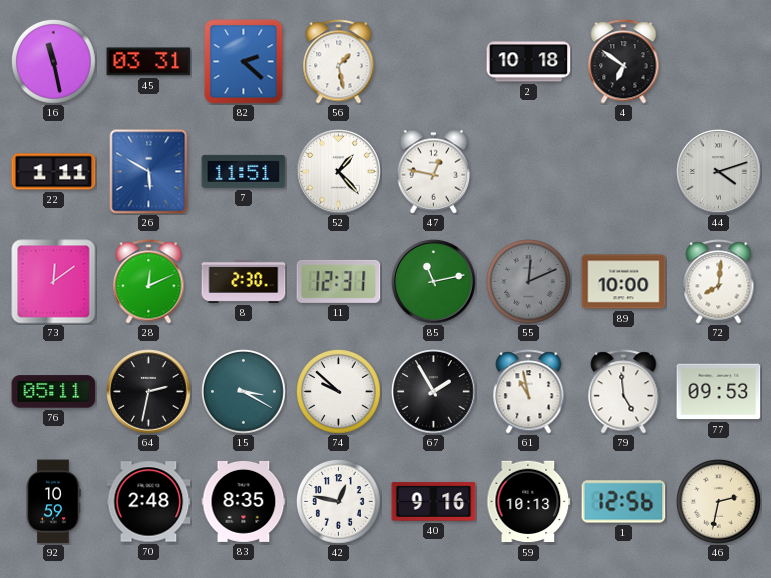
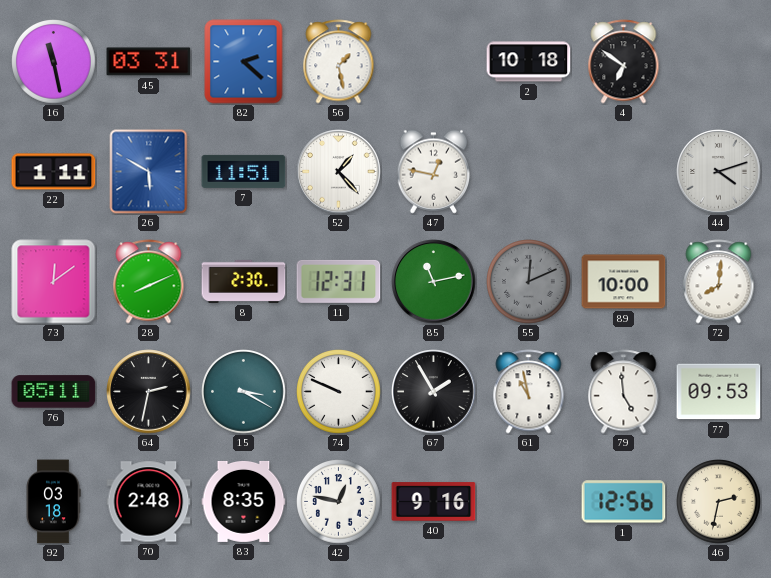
28: 12:11 -> 8:11
74: 9:52 -> 9:49
92: 10:59 -> 03:18
59: 10:13 -> none
